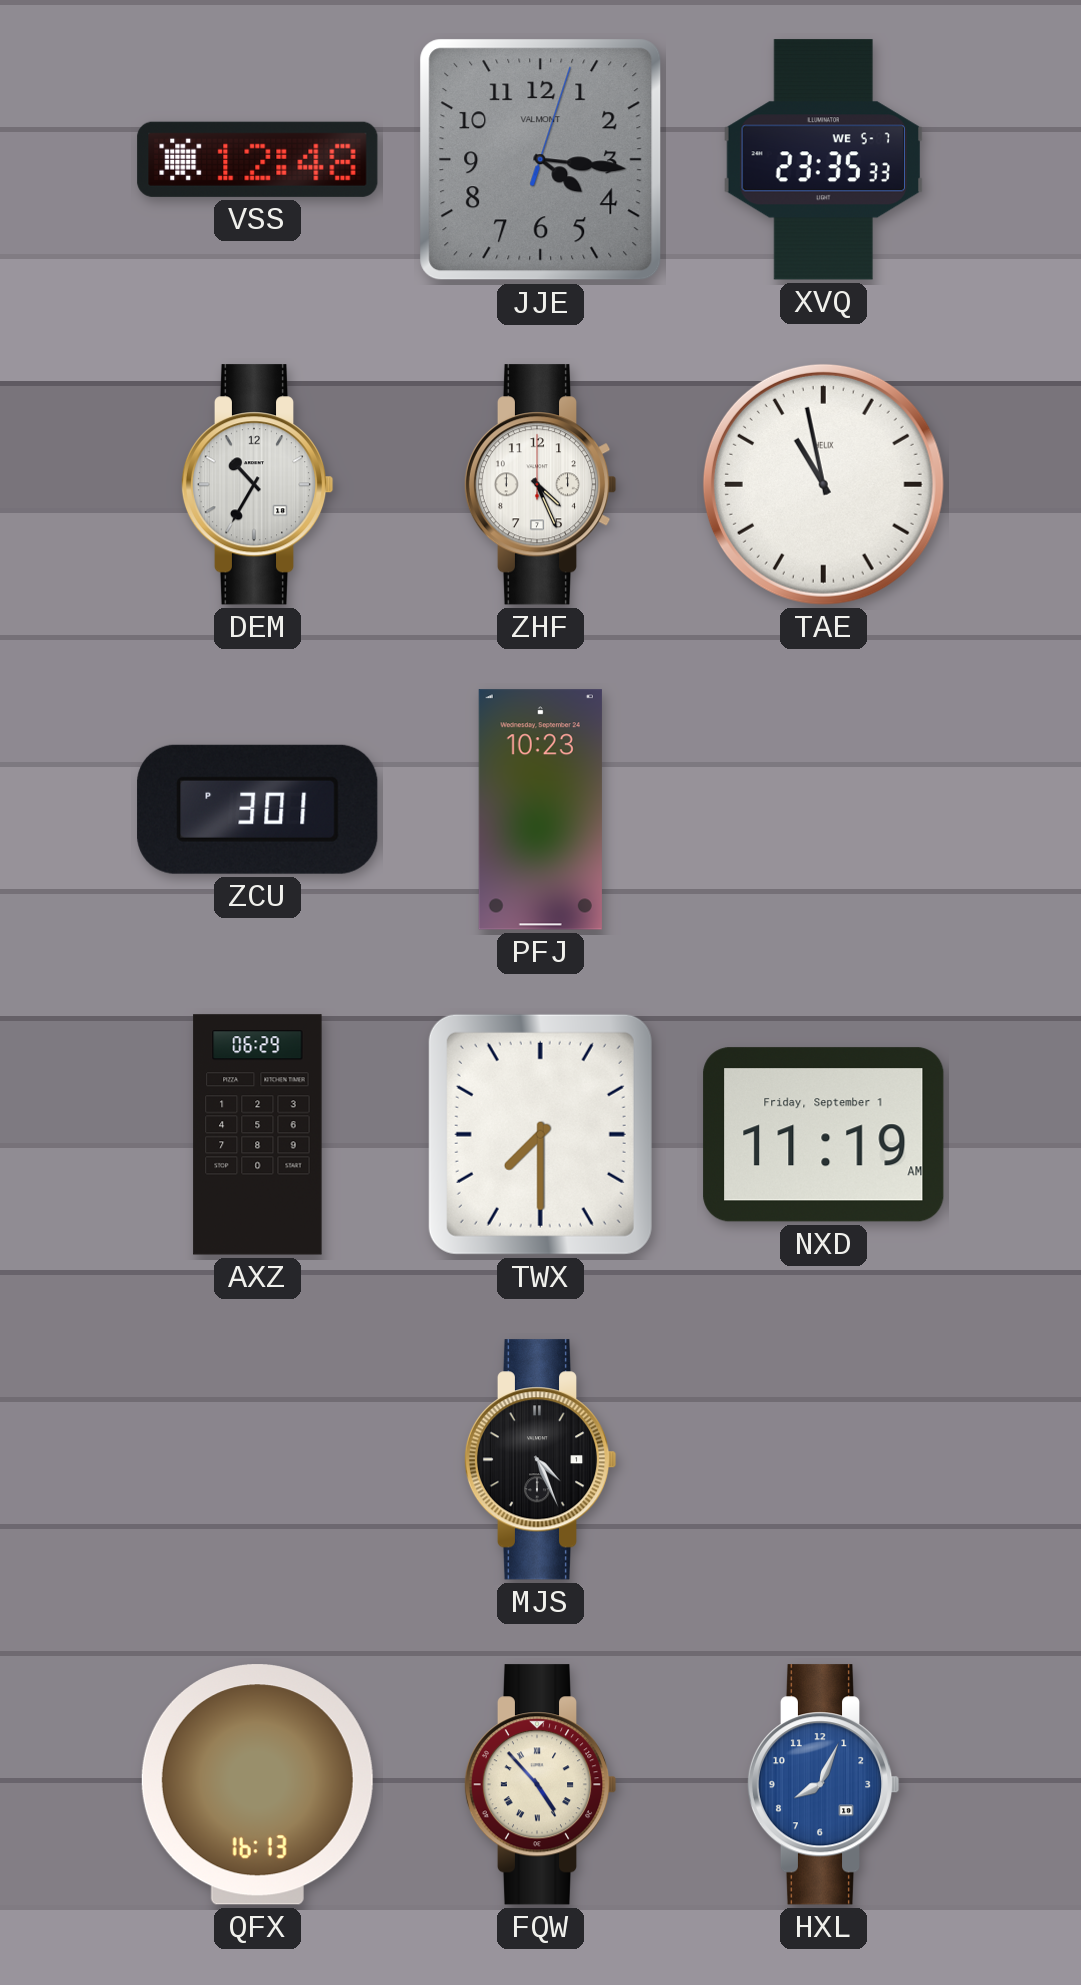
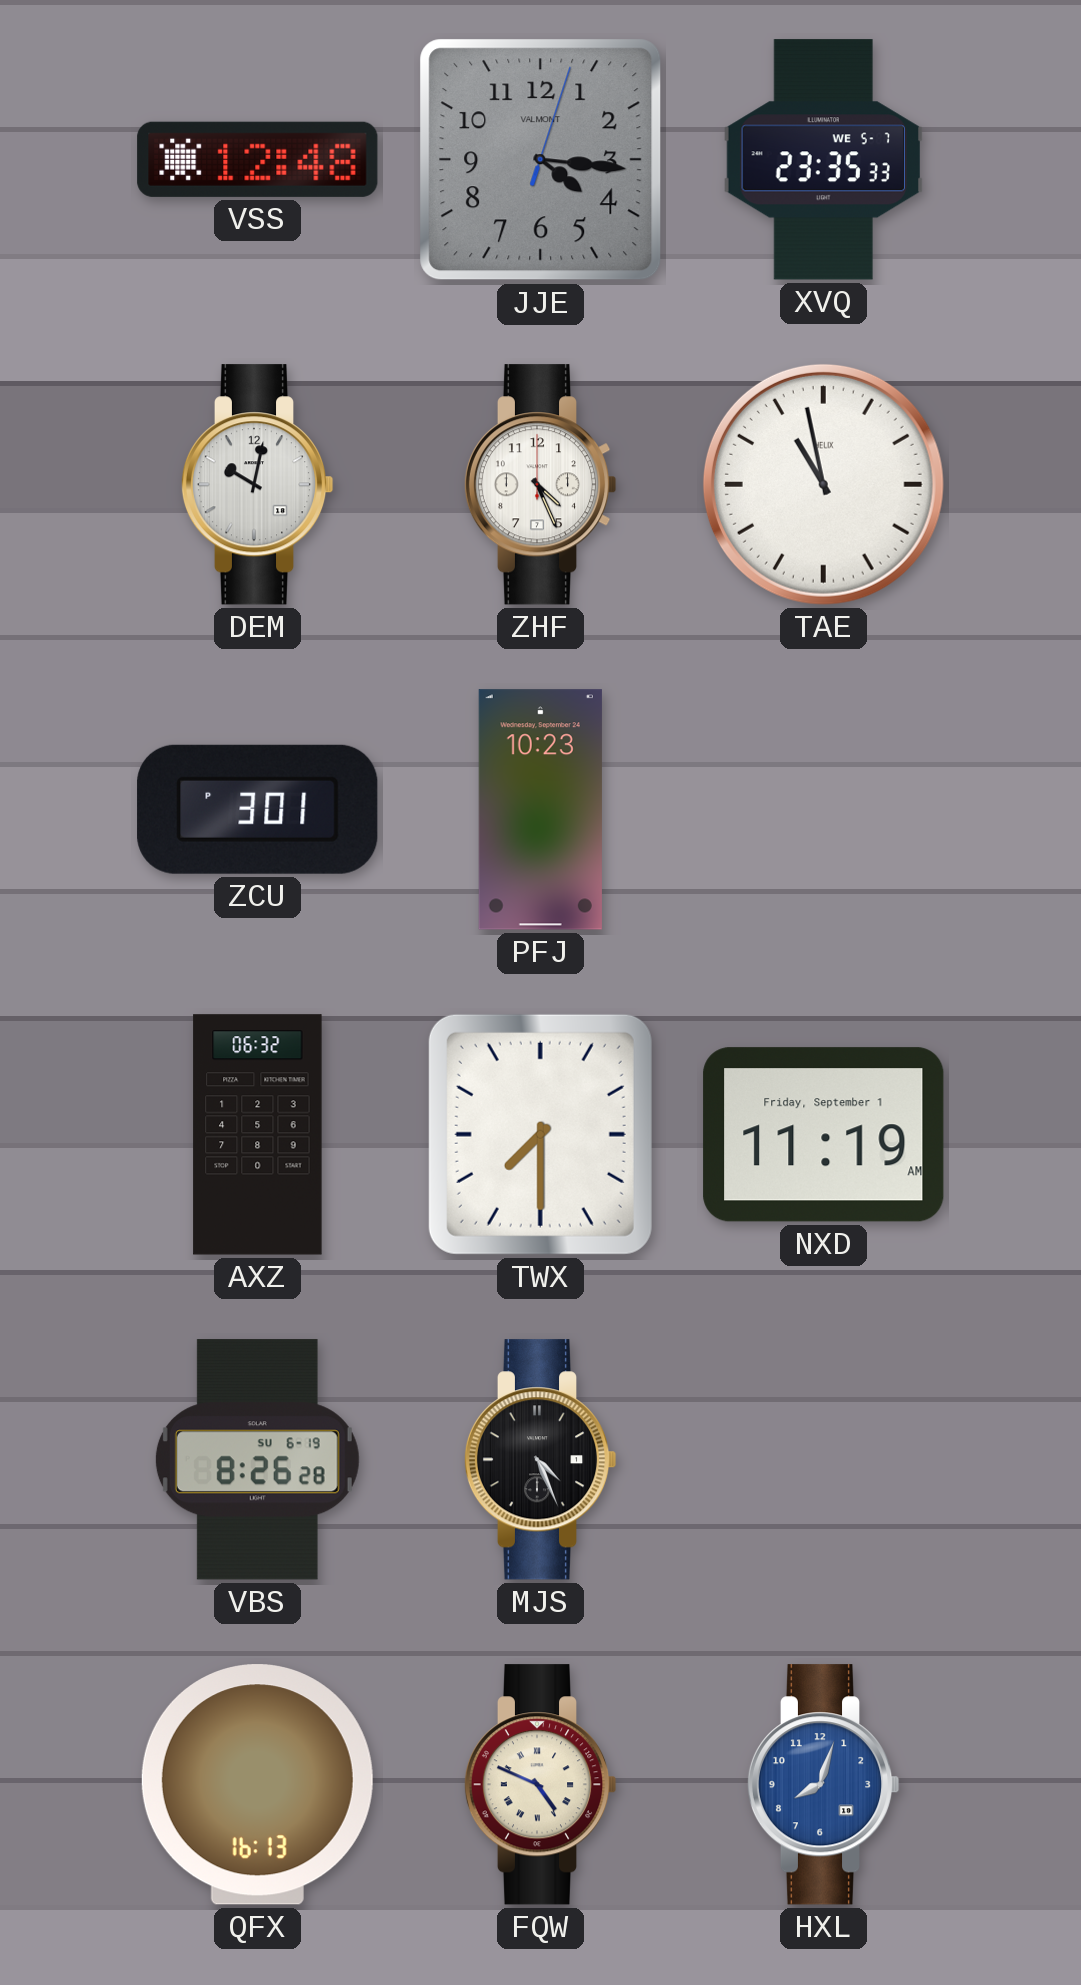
DEM: 10:35 -> 10:02
AXZ: 06:29 -> 06:32
VBS: none -> 8:26
FQW: 4:53 -> 4:49
HXL: 8:04 -> 8:03
